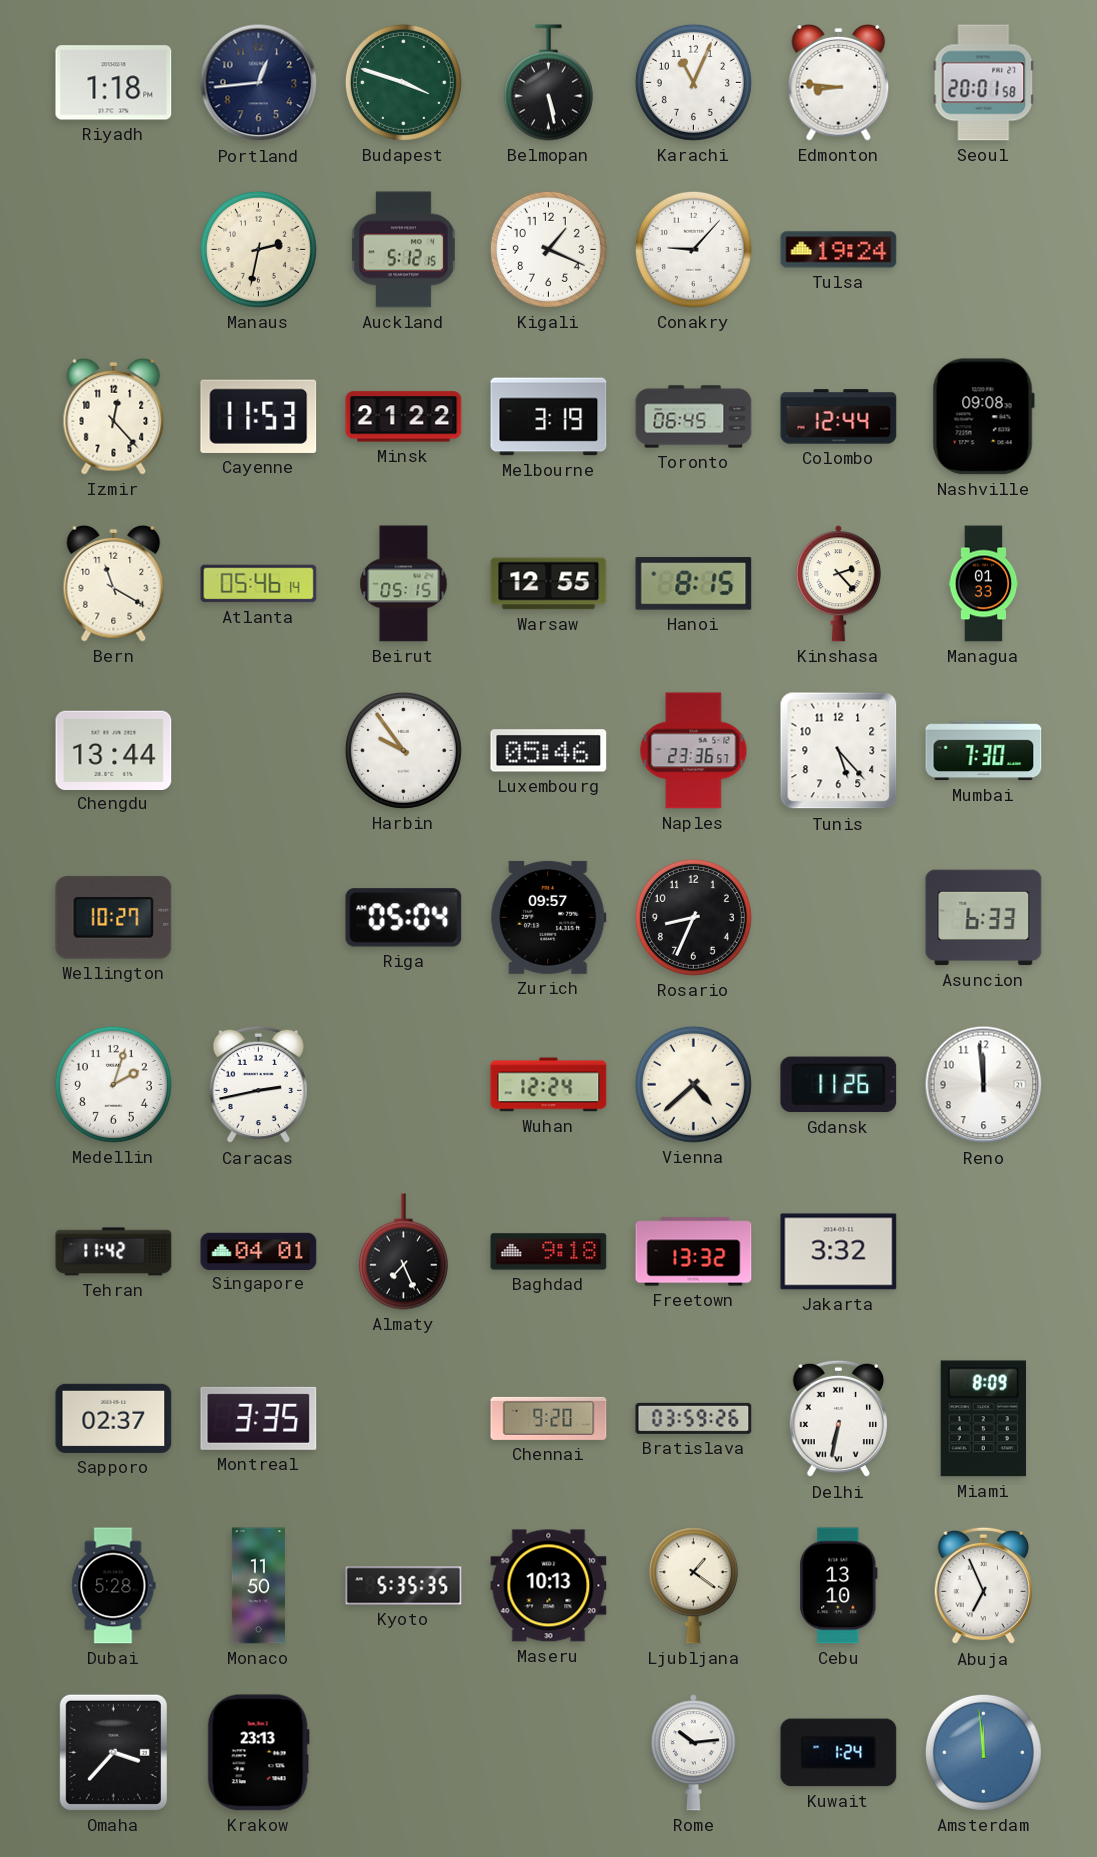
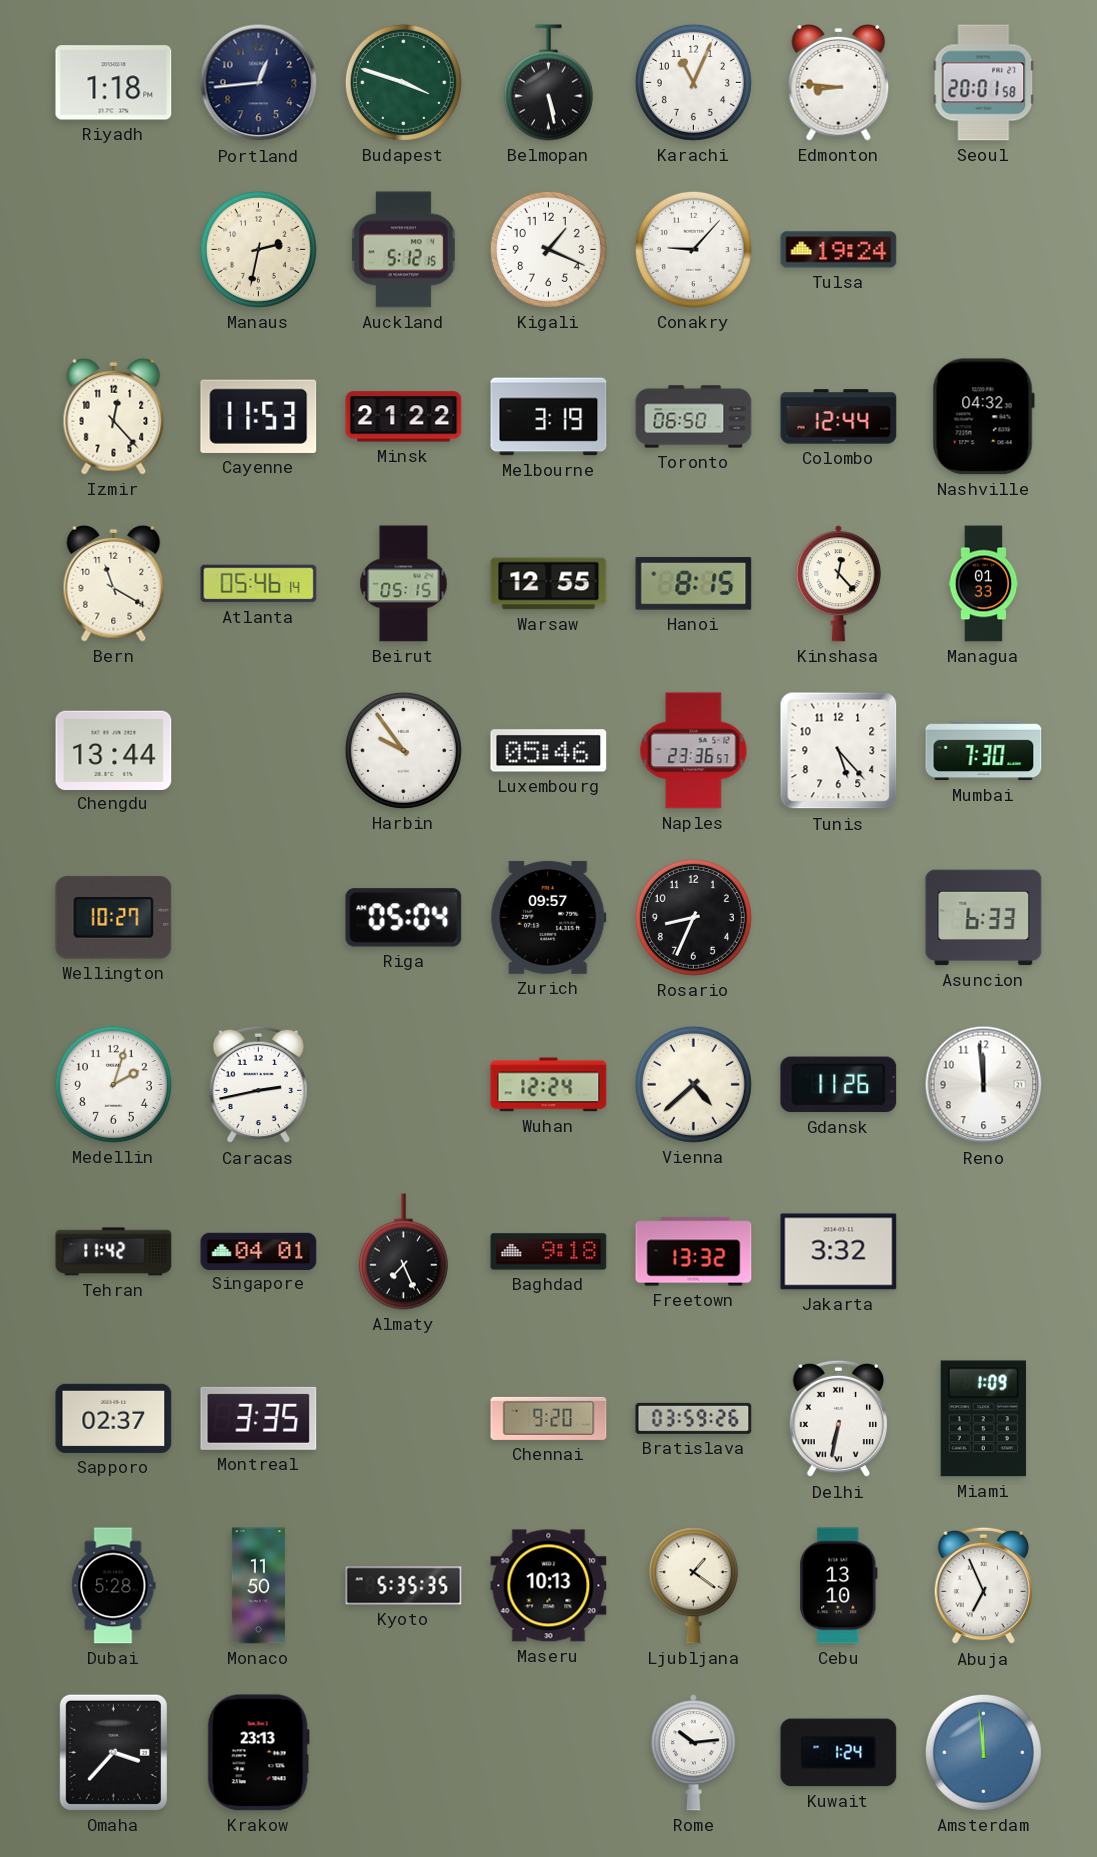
Toronto: 06:45 -> 06:50
Nashville: 09:08 -> 04:32
Kinshasa: 2:23 -> 12:23
Miami: 8:09 -> 1:09
